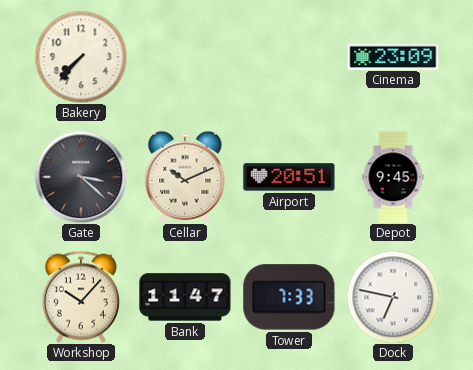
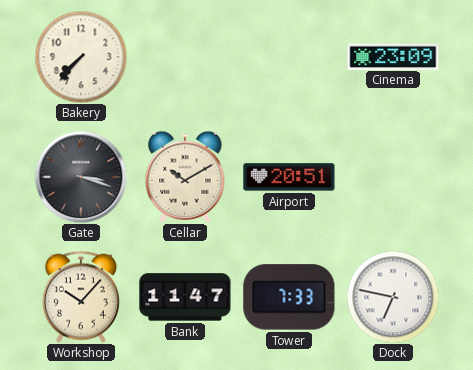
Gate: 3:22 -> 3:18
Cellar: 10:11 -> 10:10
Depot: 9:45 -> none
